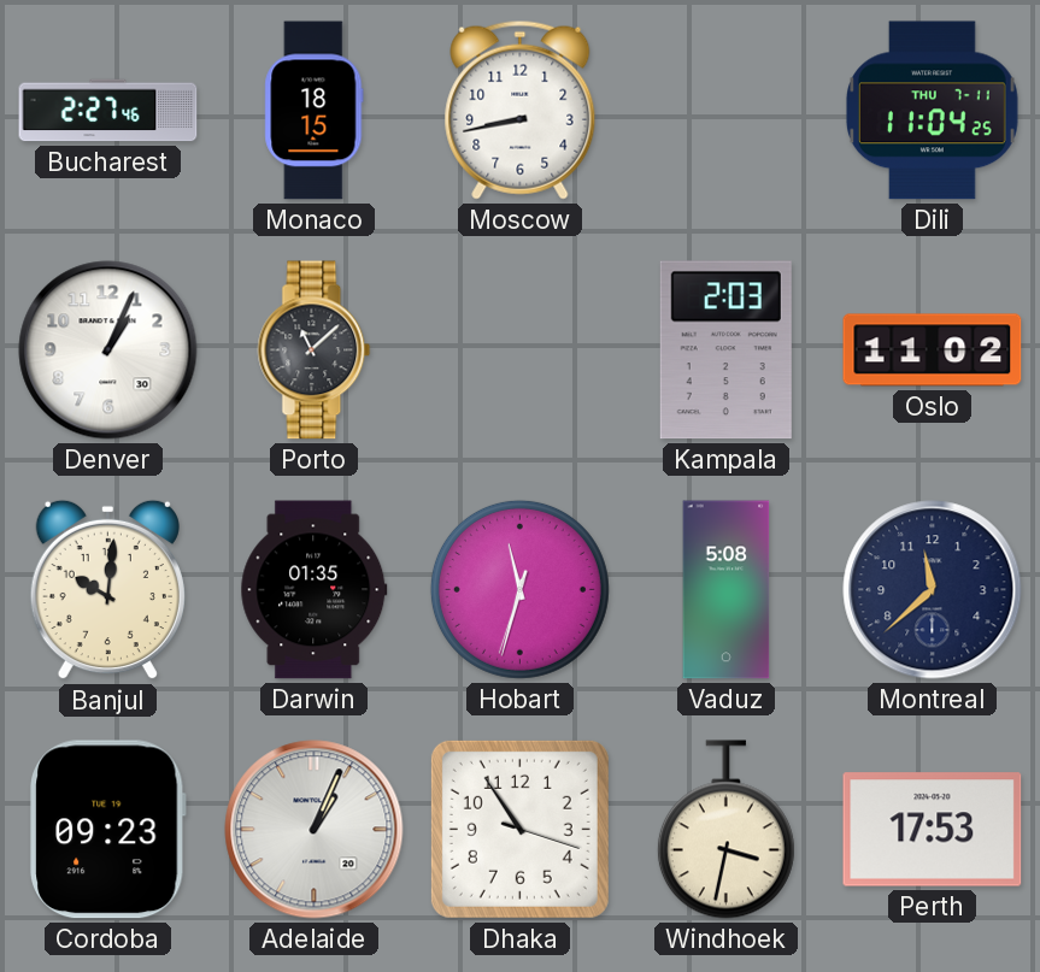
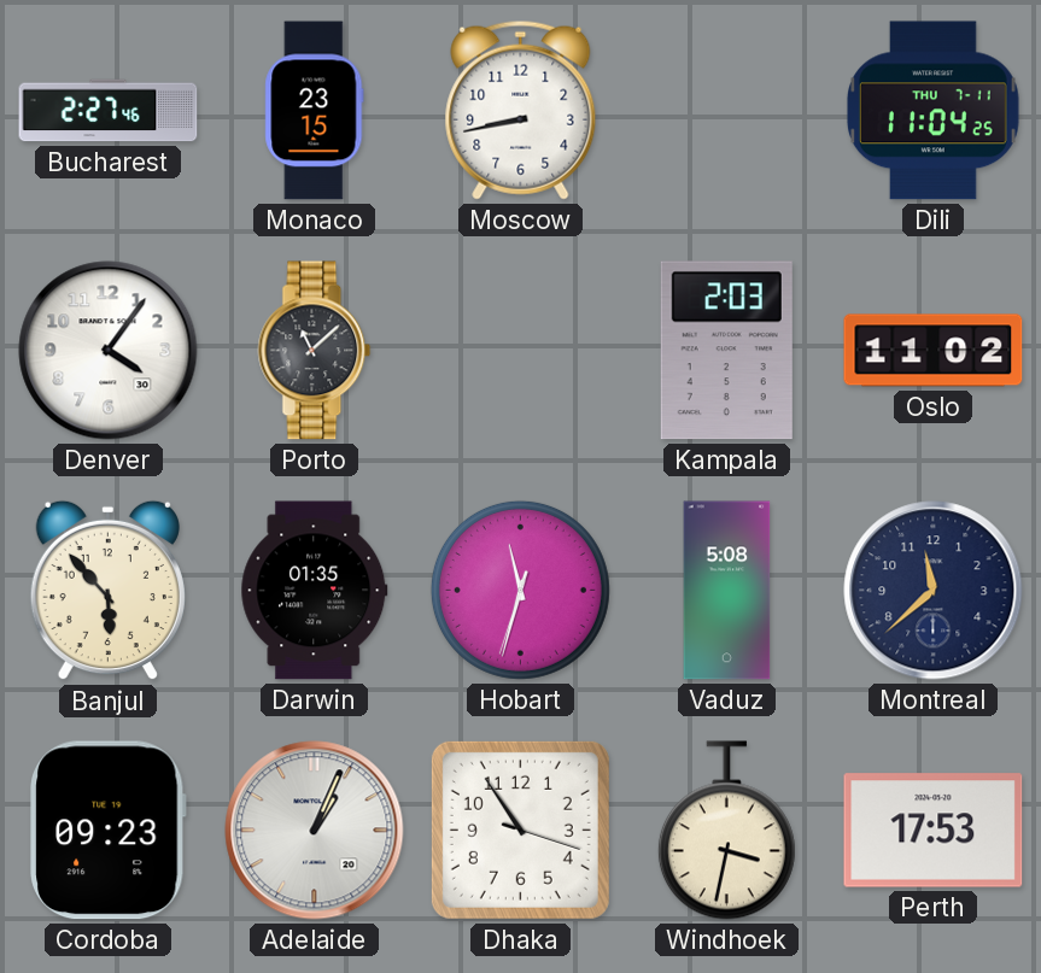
Monaco: 18:15 -> 23:15
Denver: 1:04 -> 4:06
Banjul: 10:01 -> 5:53
